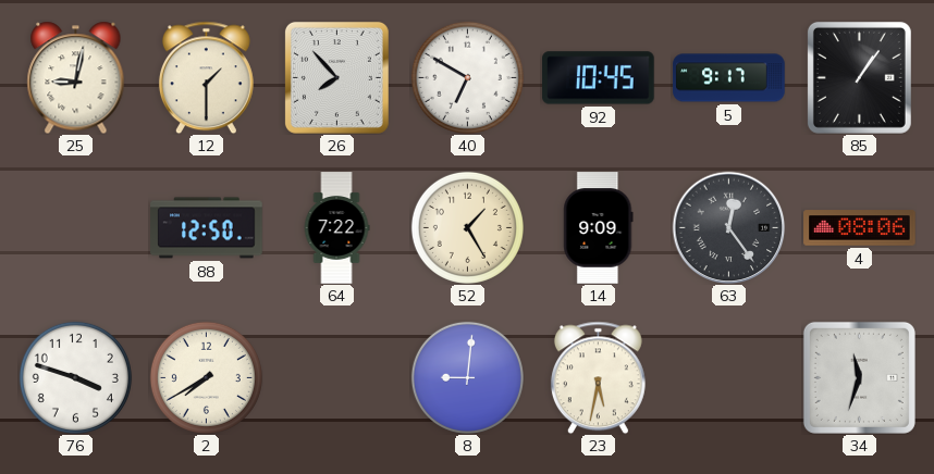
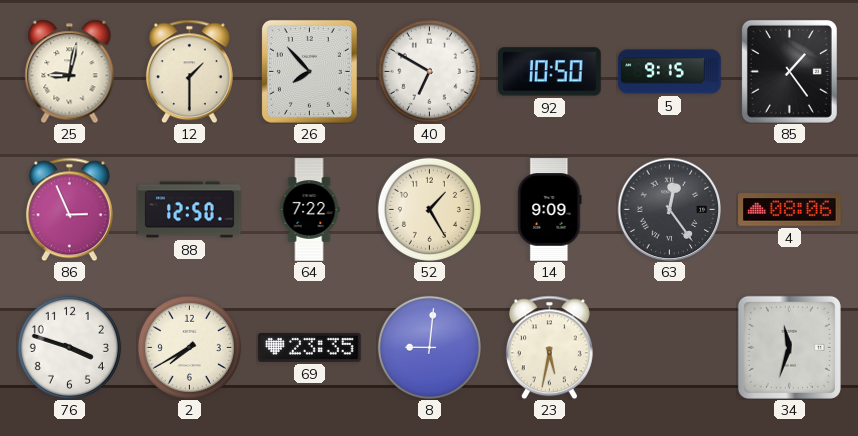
92: 10:45 -> 10:50
5: 9:17 -> 9:15
85: 1:06 -> 1:24
86: none -> 2:56
69: none -> 23:35
